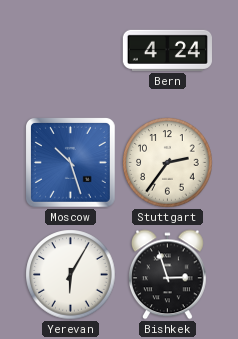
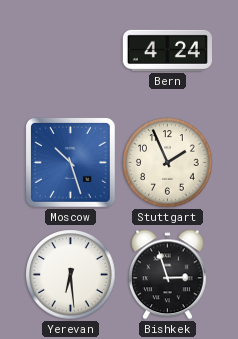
Stuttgart: 2:36 -> 1:56
Yerevan: 6:05 -> 6:29
